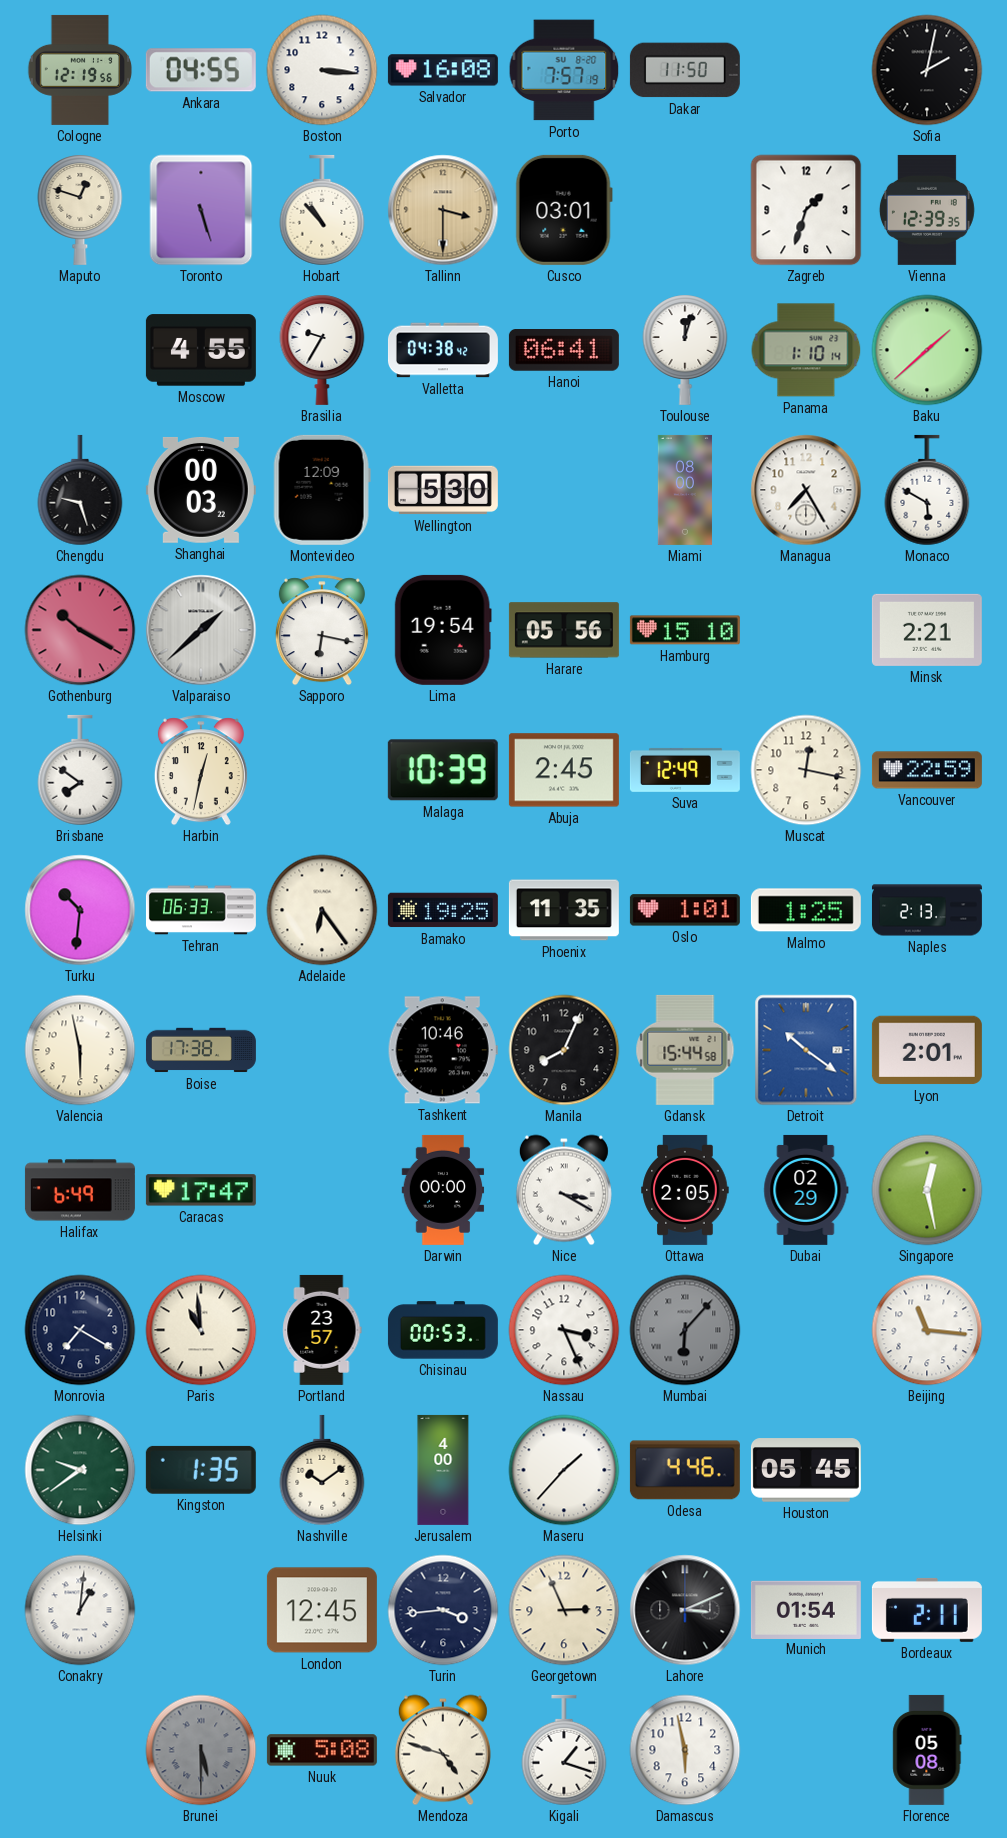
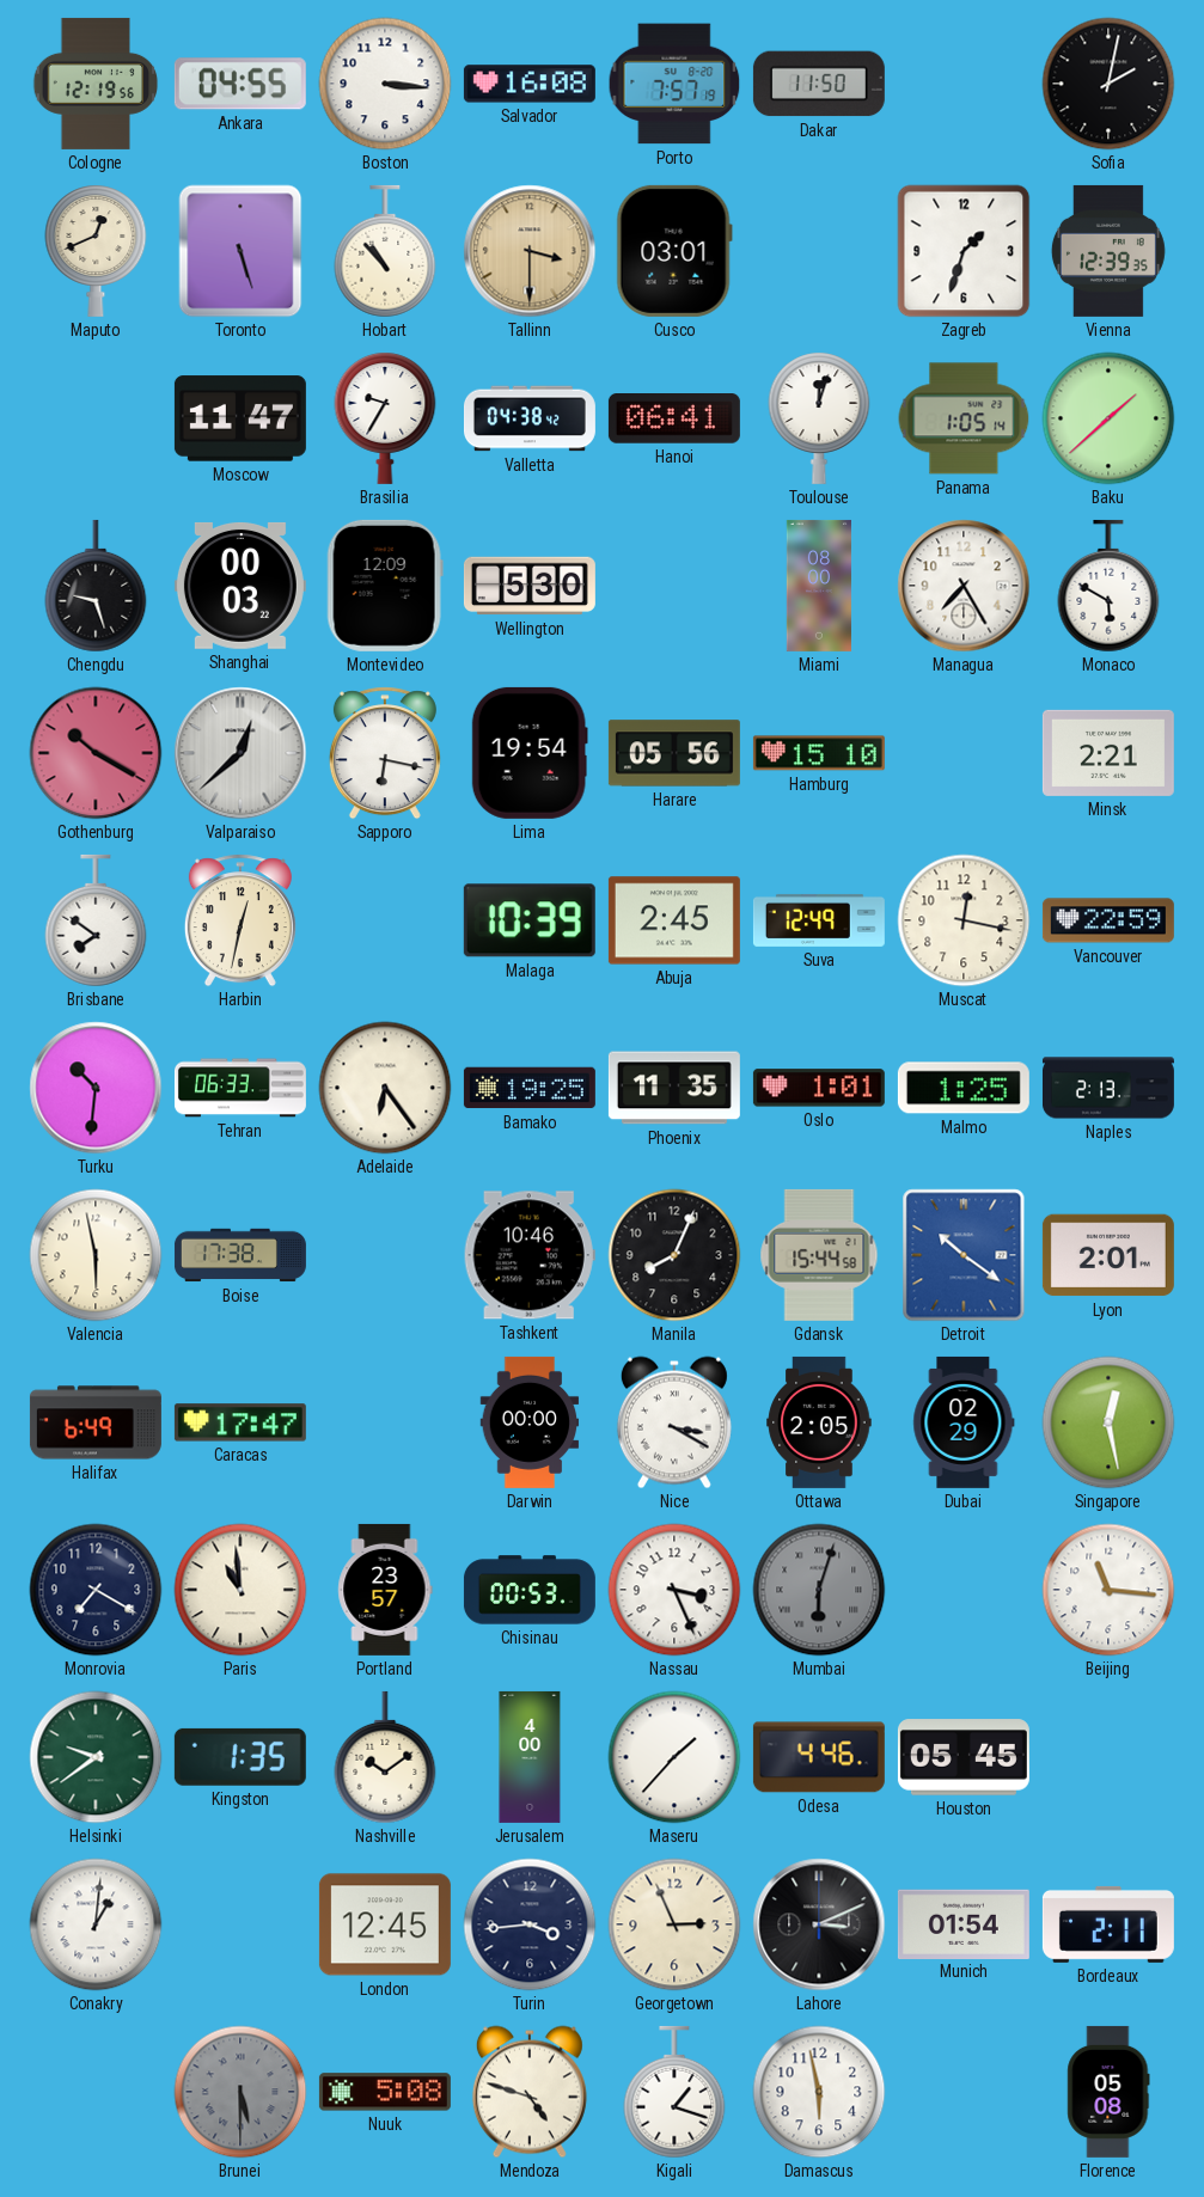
Maputo: 12:48 -> 12:41
Moscow: 4:55 -> 11:47
Panama: 1:10 -> 1:05
Valparaiso: 1:38 -> 12:38
Mumbai: 6:07 -> 6:03
